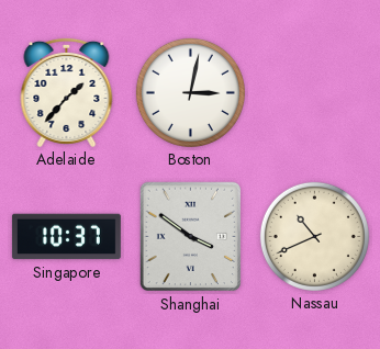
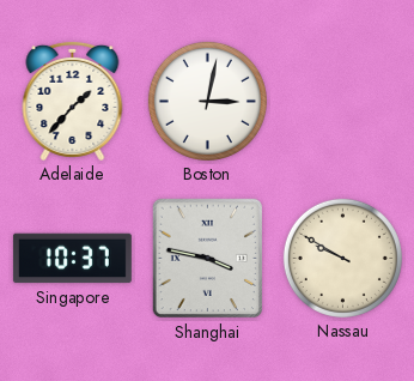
Shanghai: 3:51 -> 3:47
Nassau: 10:41 -> 9:50
